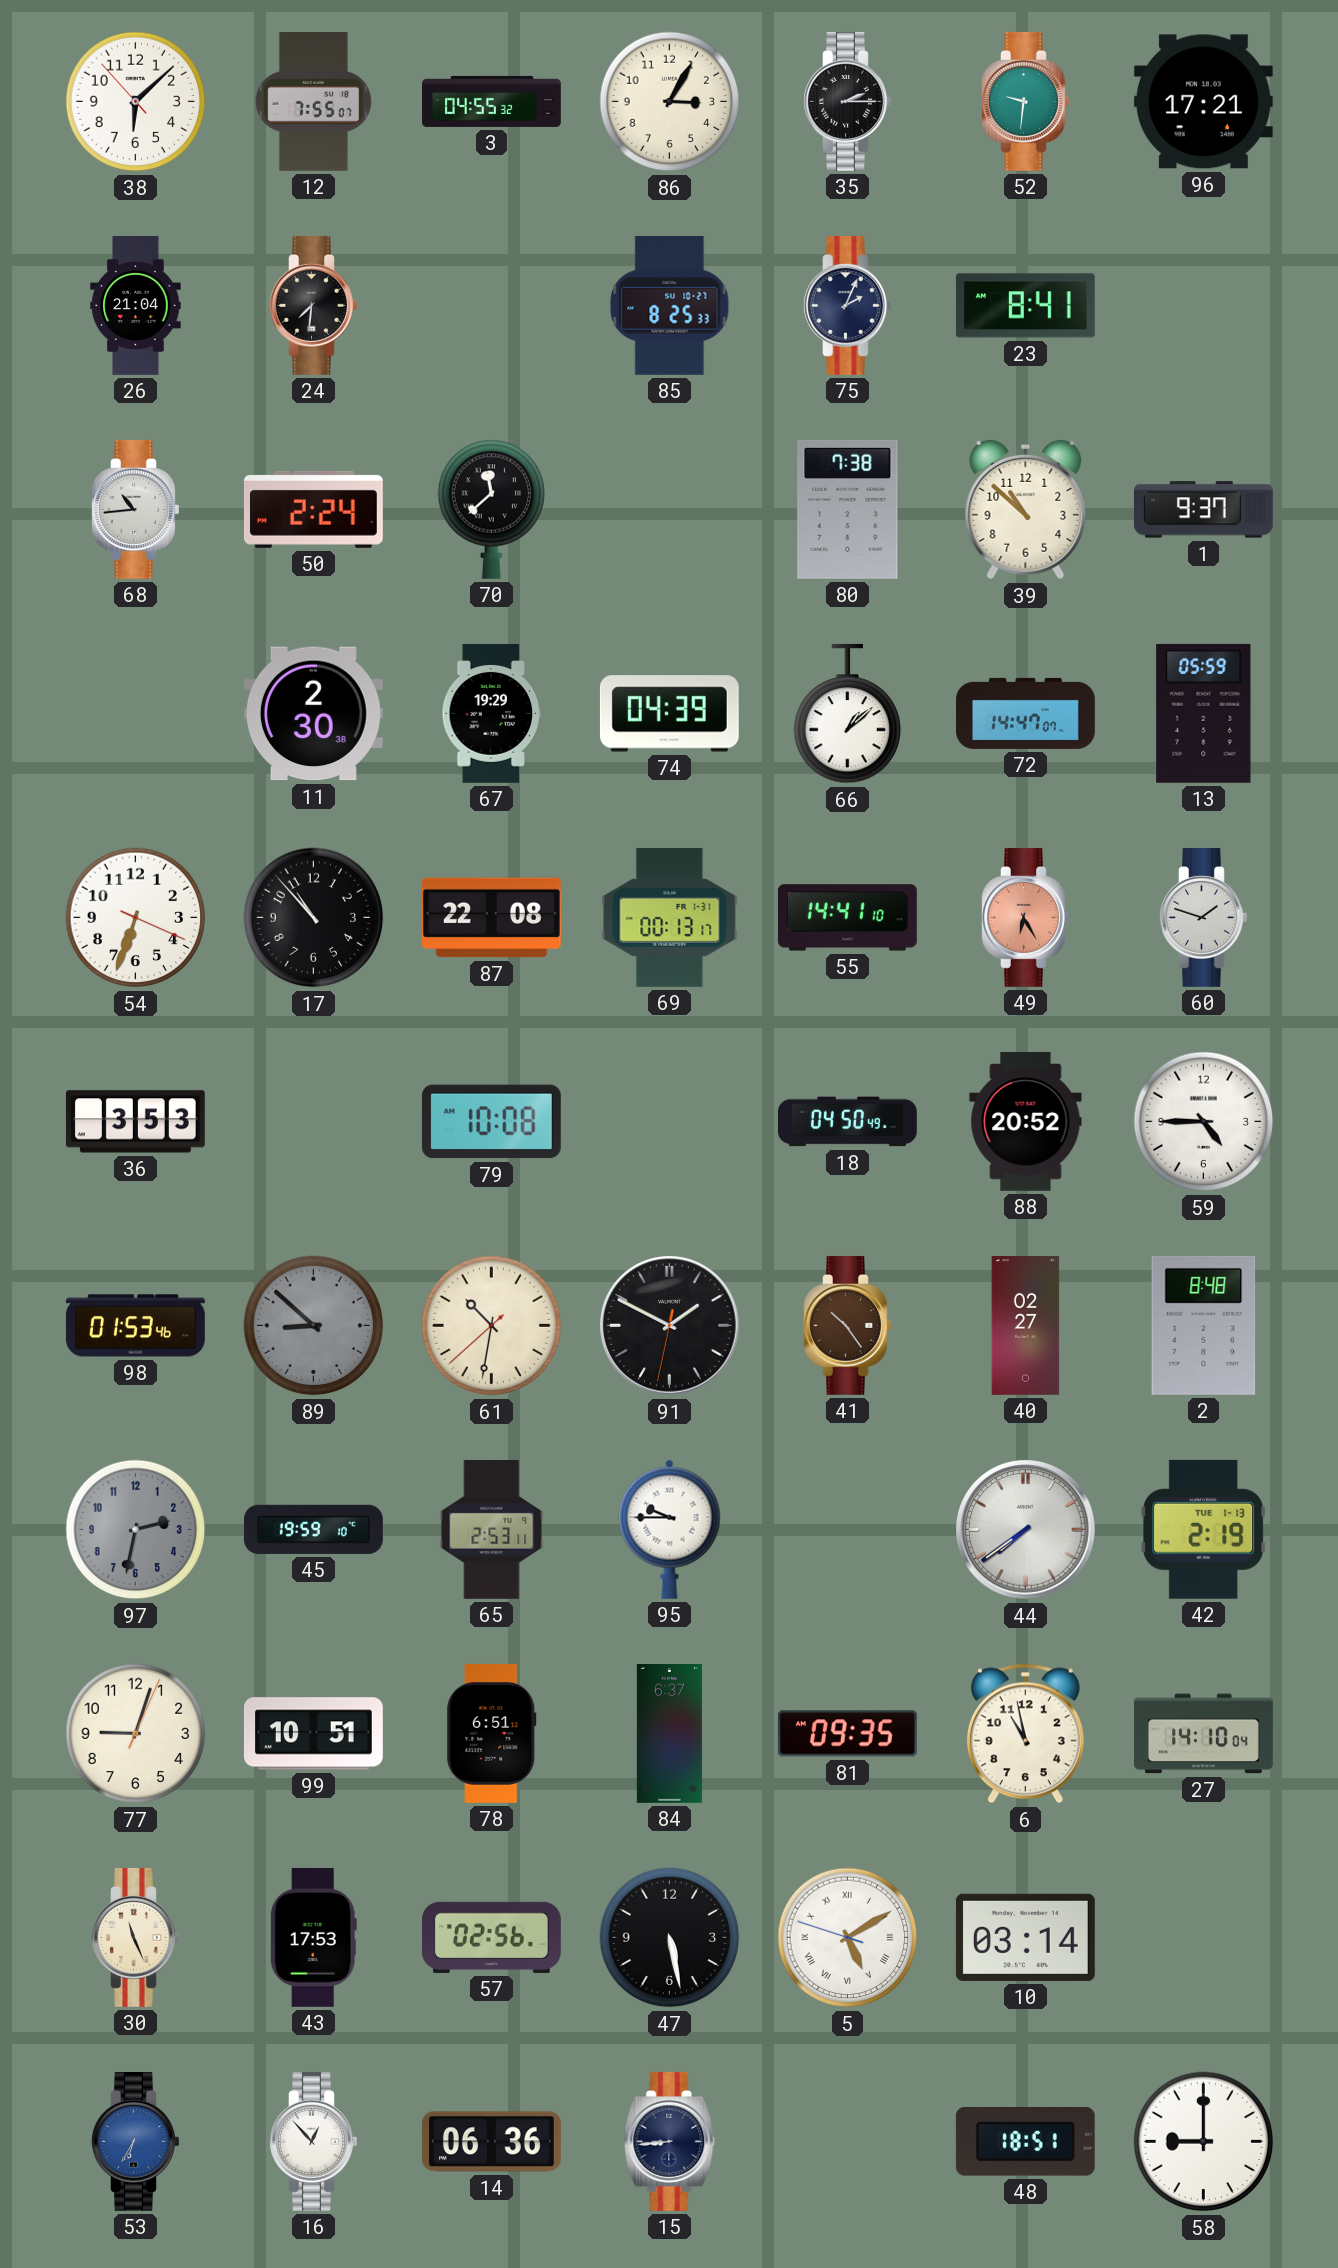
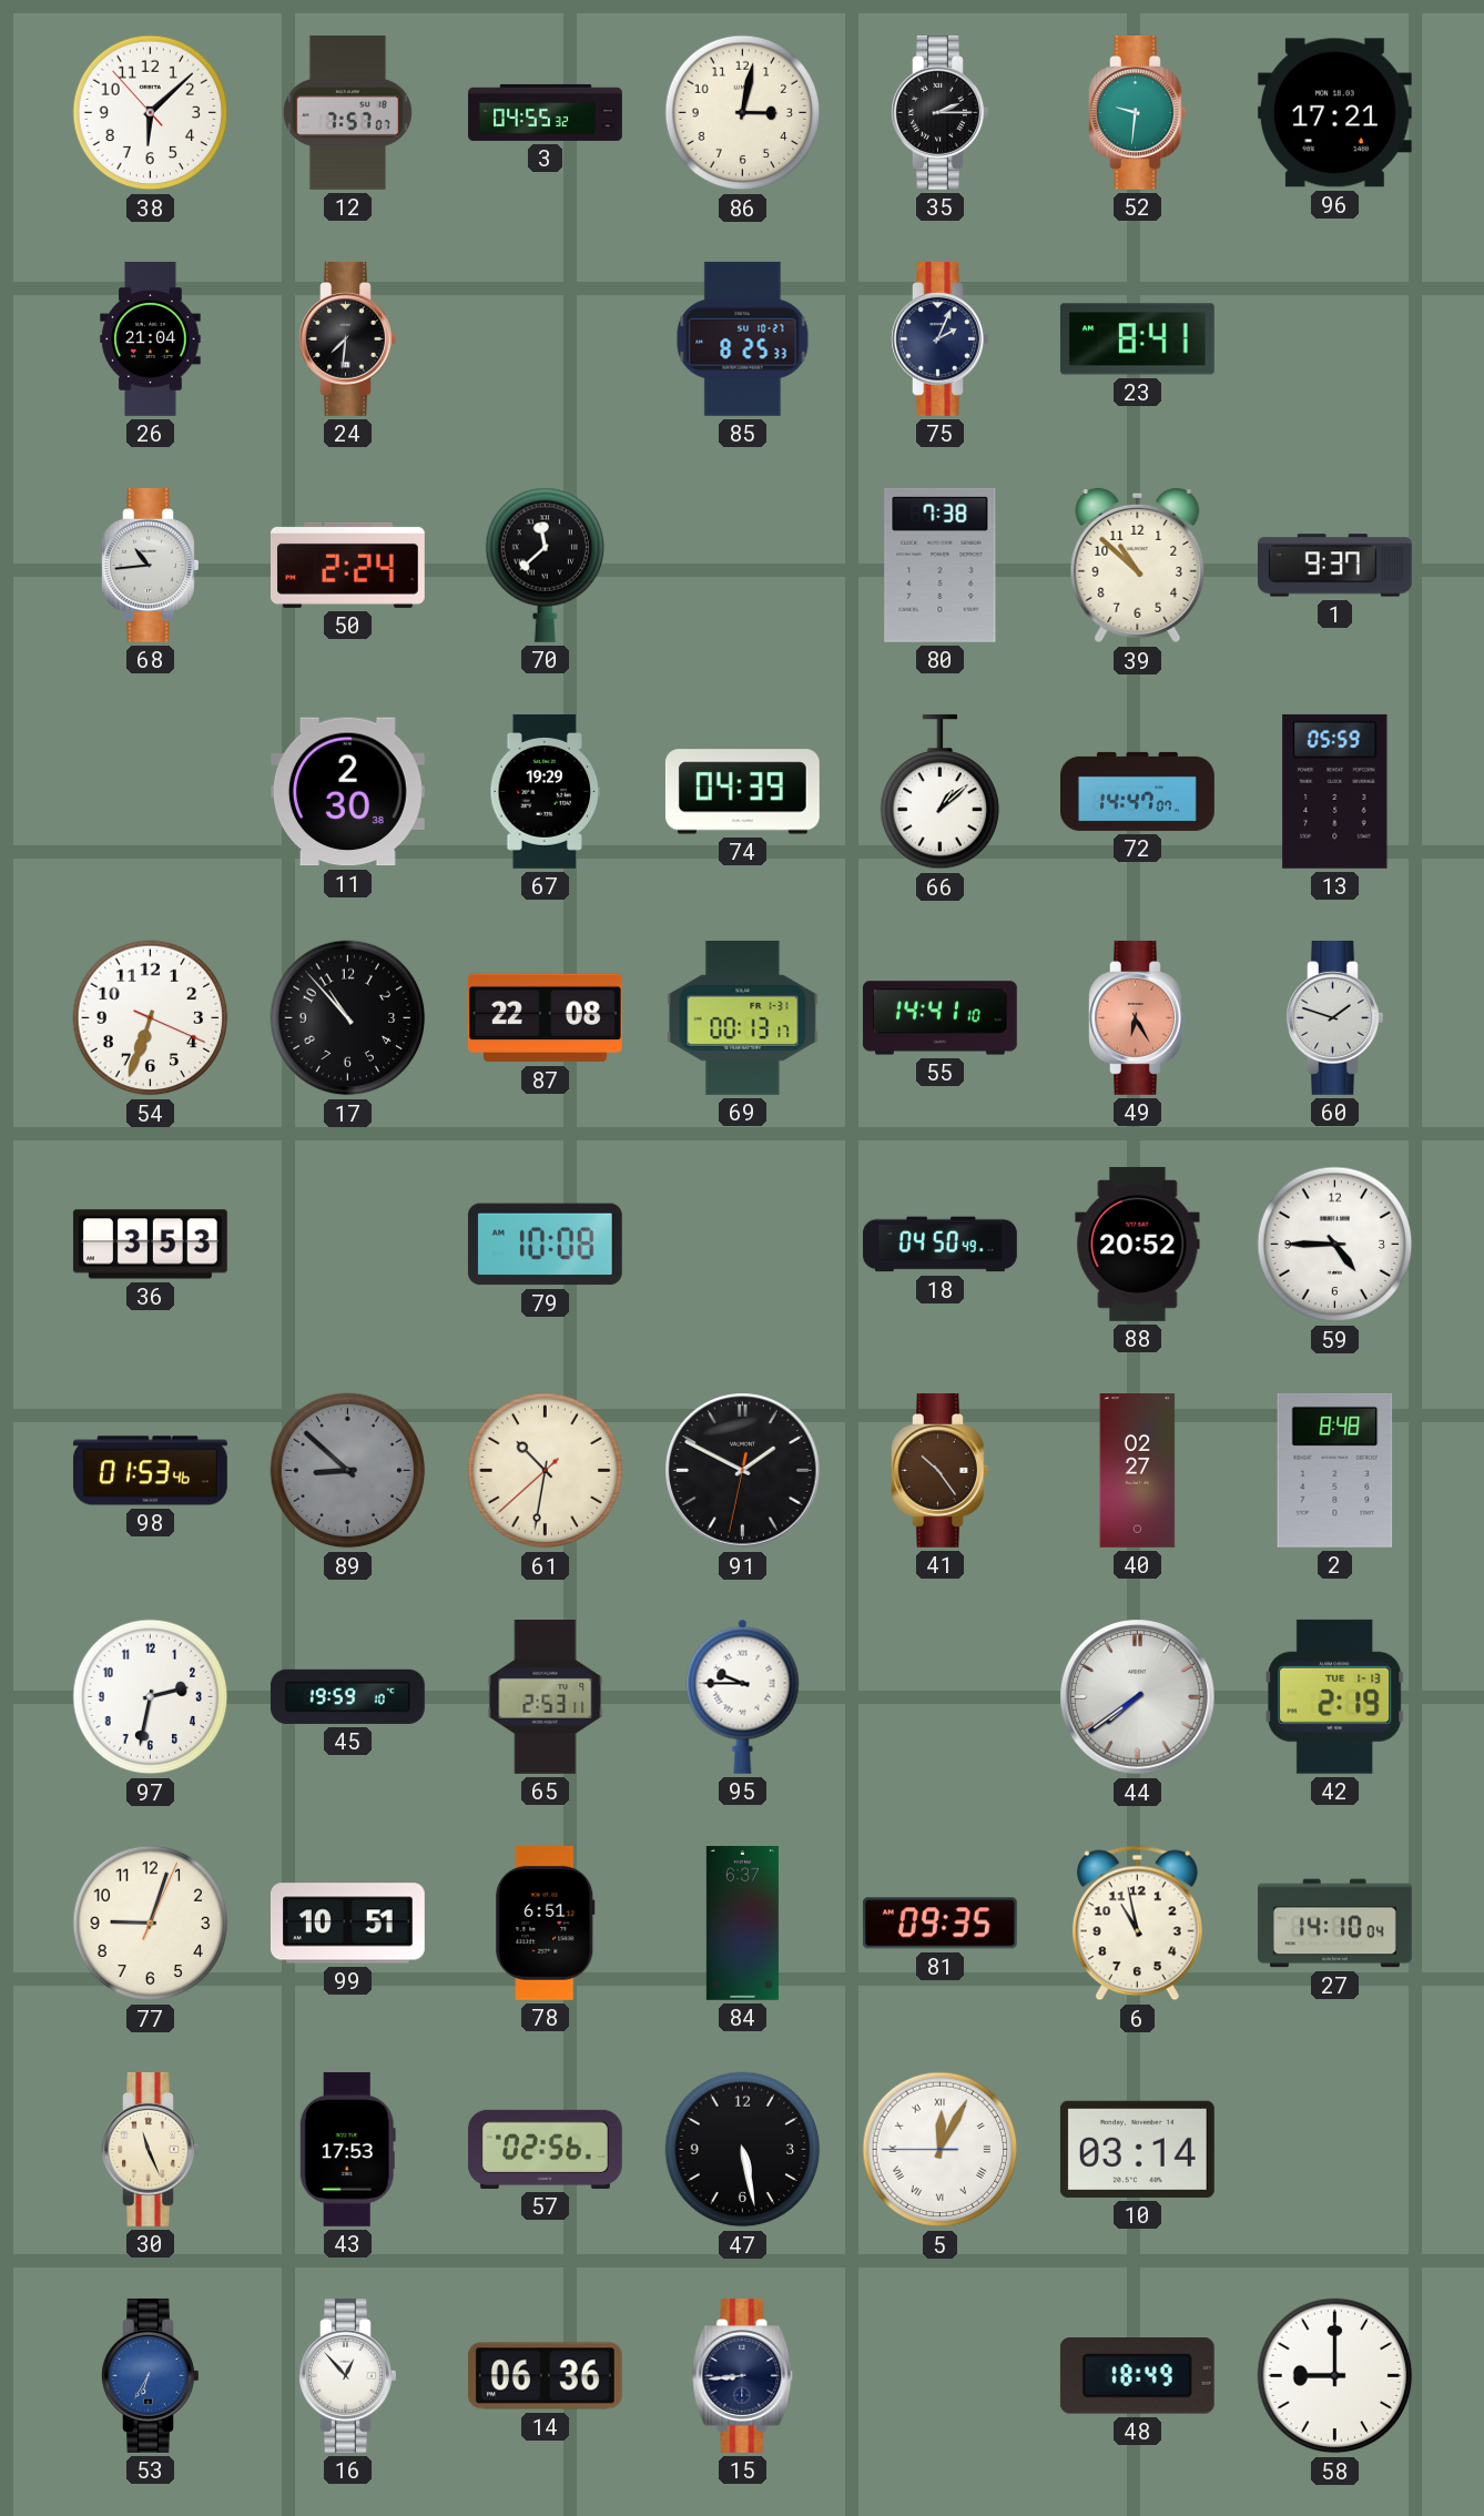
12: 7:55 -> 7:57
86: 3:05 -> 3:02
97 dial: grey -> white
5: 5:09 -> 12:04
48: 18:51 -> 18:49
